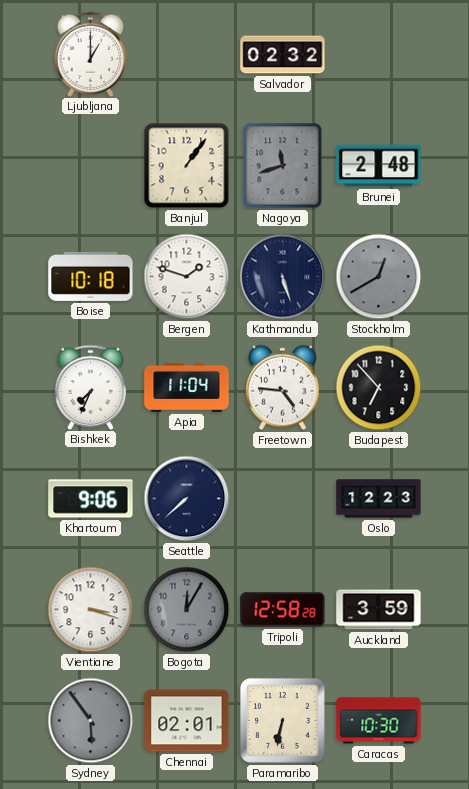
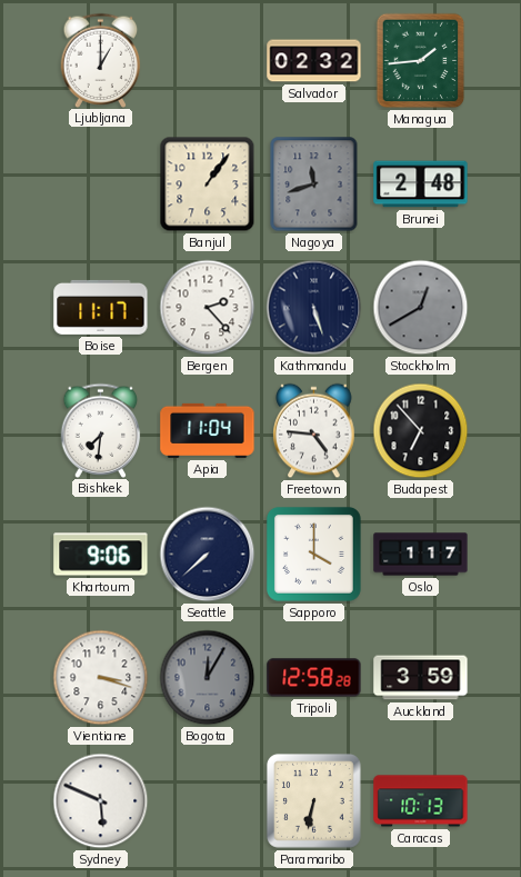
Managua: none -> 1:44
Boise: 10:18 -> 11:17
Bergen: 1:48 -> 2:23
Bishkek: 7:34 -> 7:31
Sapporo: none -> 4:00
Oslo: 12:23 -> 1:17
Sydney: 5:54 -> 5:49
Sydney dial: grey -> white
Chennai: 02:01 -> none
Caracas: 10:30 -> 10:13
